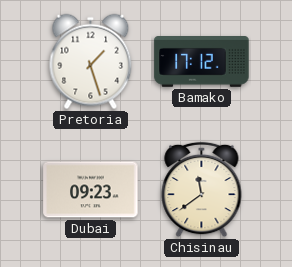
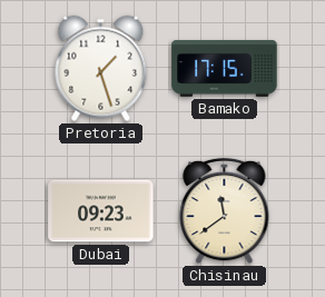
Bamako: 17:12 -> 17:15
